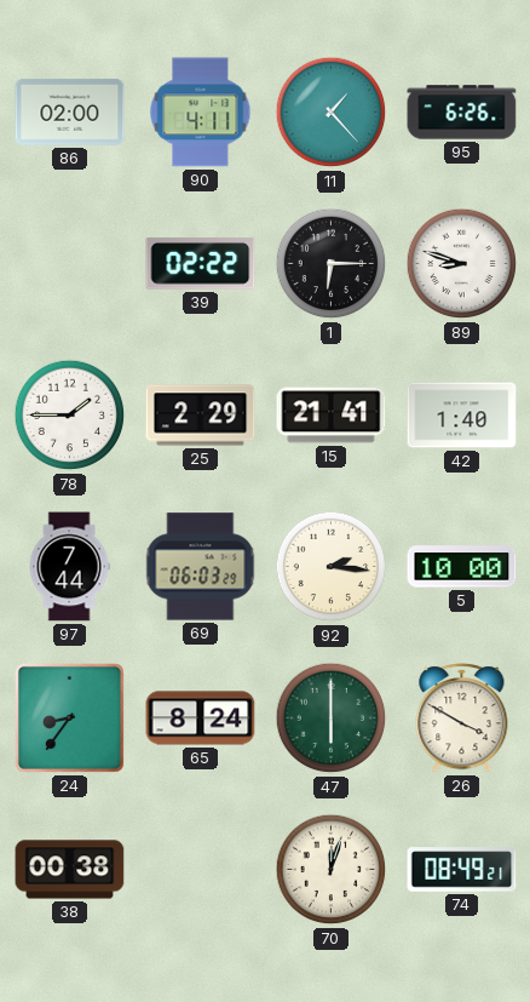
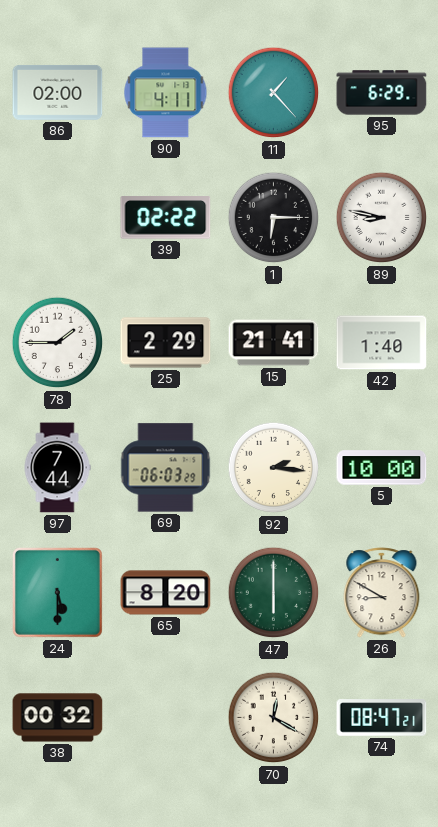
95: 6:26 -> 6:29
89: 8:48 -> 8:47
24: 8:36 -> 5:30
65: 8:24 -> 8:20
26: 3:50 -> 8:50
38: 00:38 -> 00:32
70: 12:03 -> 12:20
74: 08:49 -> 08:47
